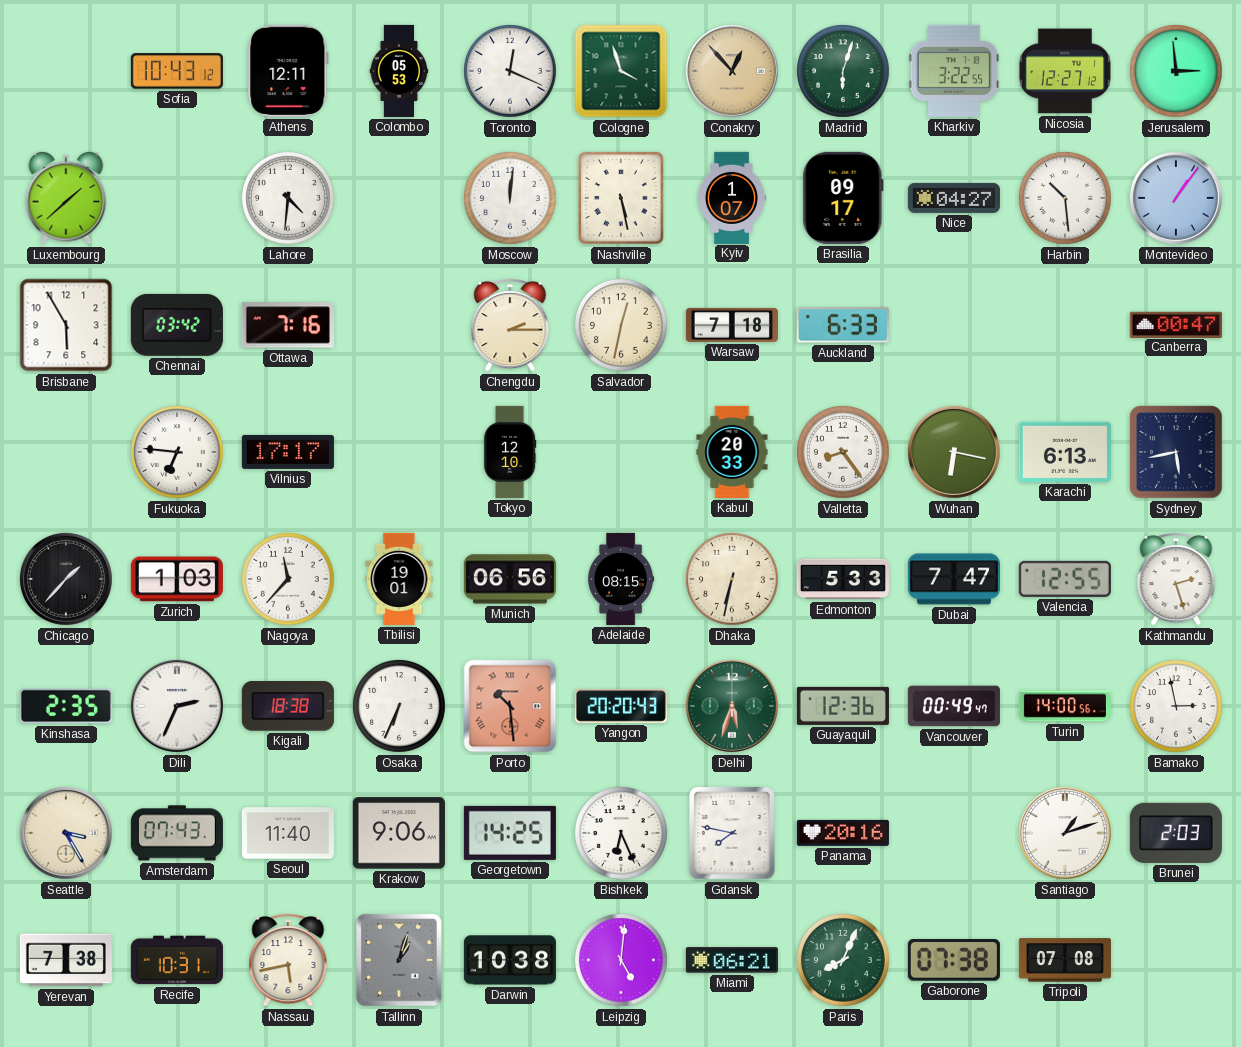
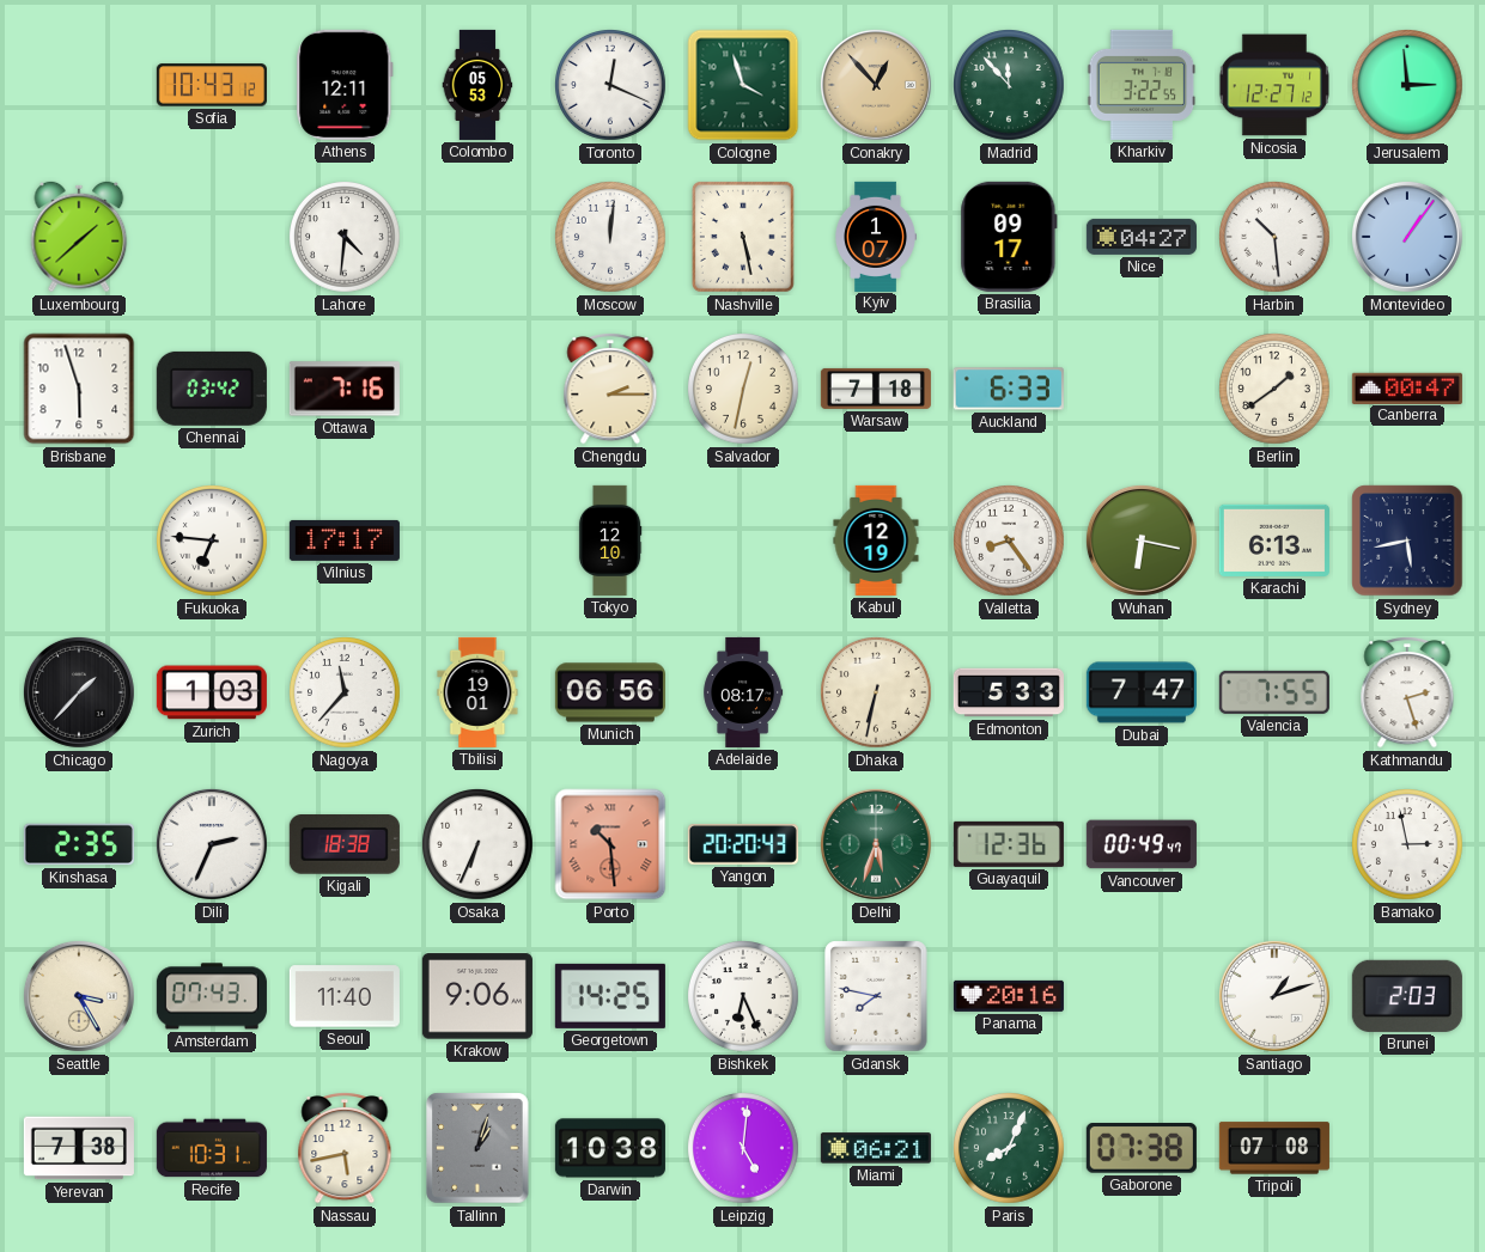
Madrid: 6:03 -> 11:53
Brisbane: 5:55 -> 5:57
Berlin: none -> 1:39
Kabul: 20:33 -> 12:19
Adelaide: 08:15 -> 08:17
Valencia: 12:55 -> 7:55
Turin: 14:00 -> none
